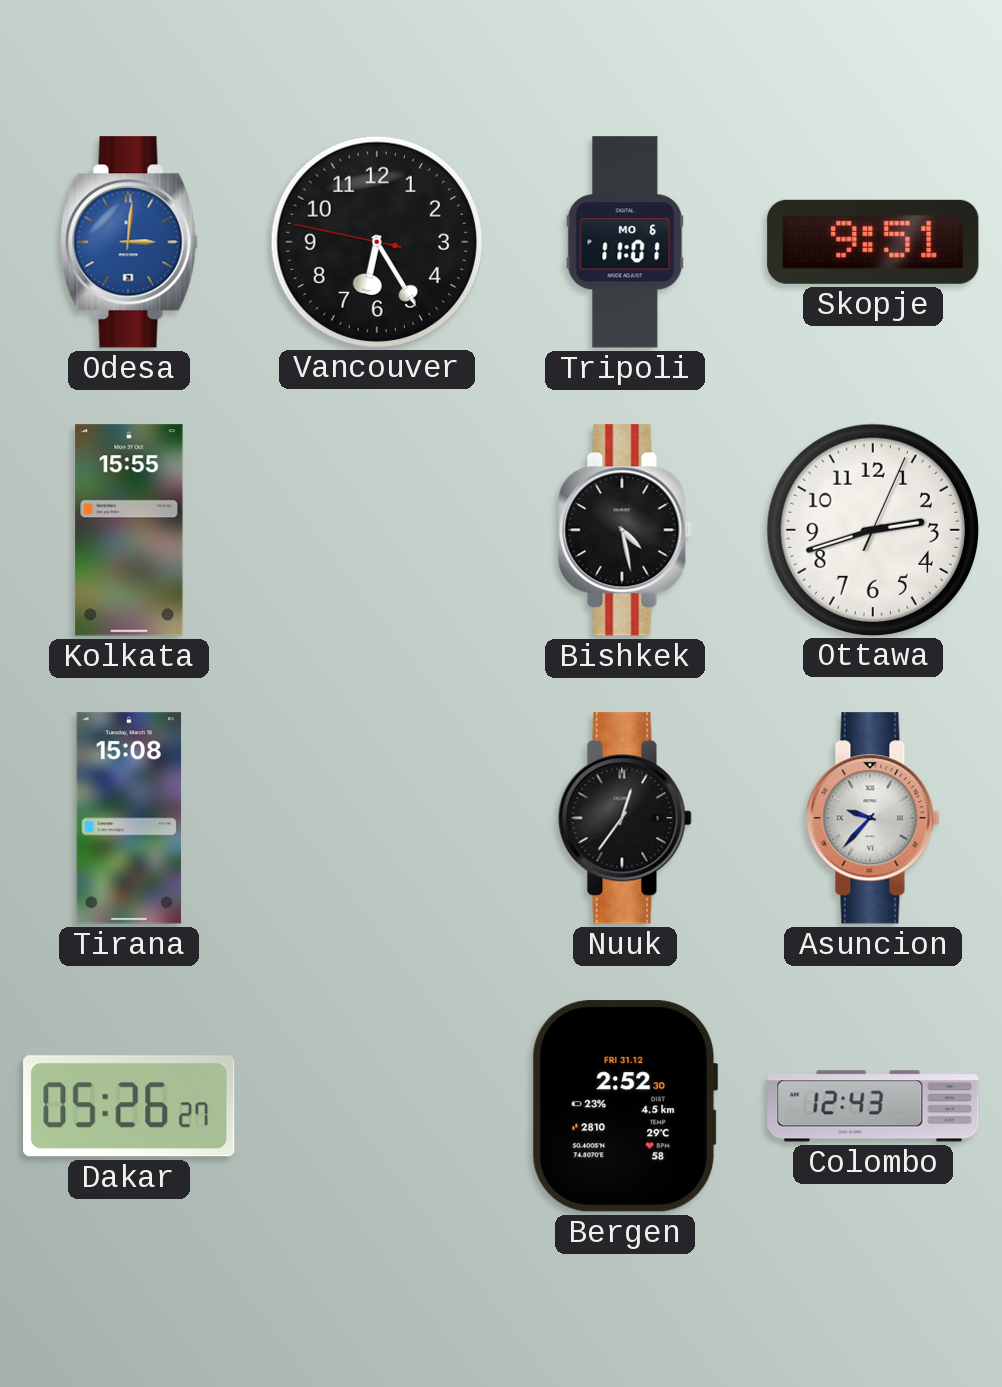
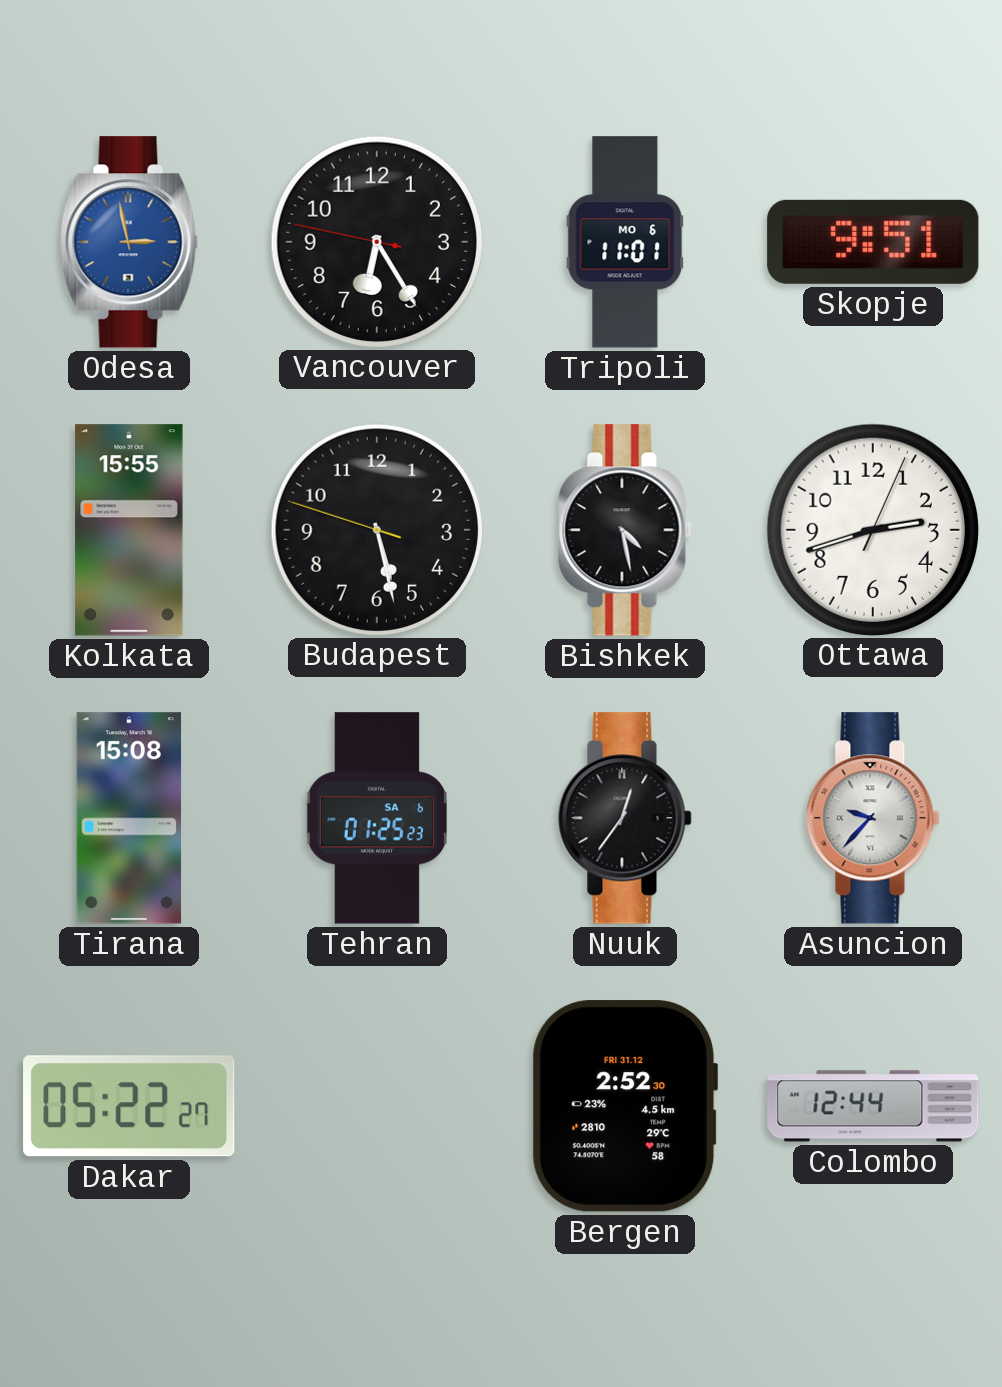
Odesa: 3:01 -> 2:58
Budapest: none -> 5:27
Tehran: none -> 01:25
Dakar: 05:26 -> 05:22
Colombo: 12:43 -> 12:44
